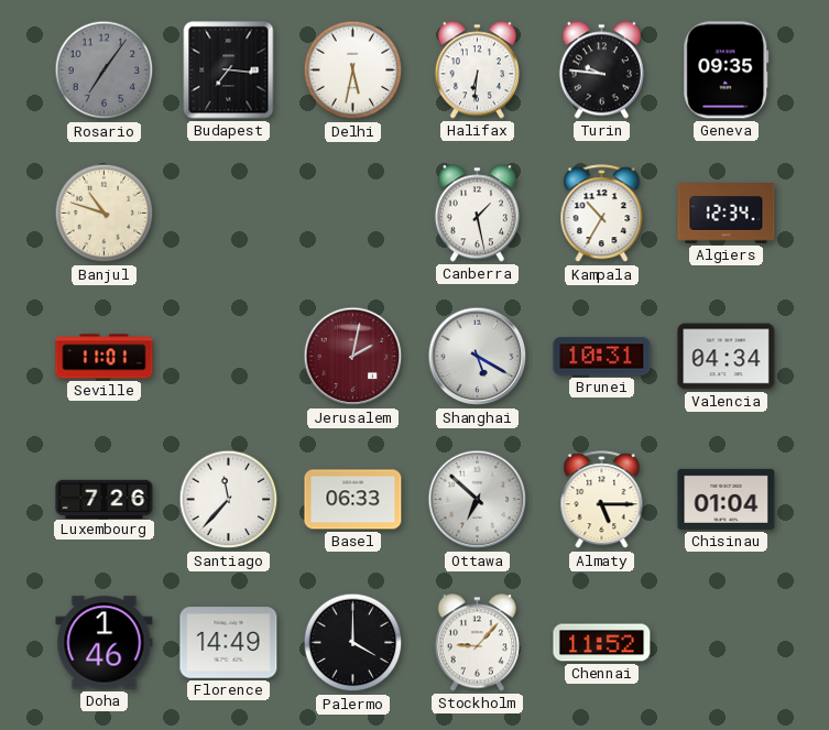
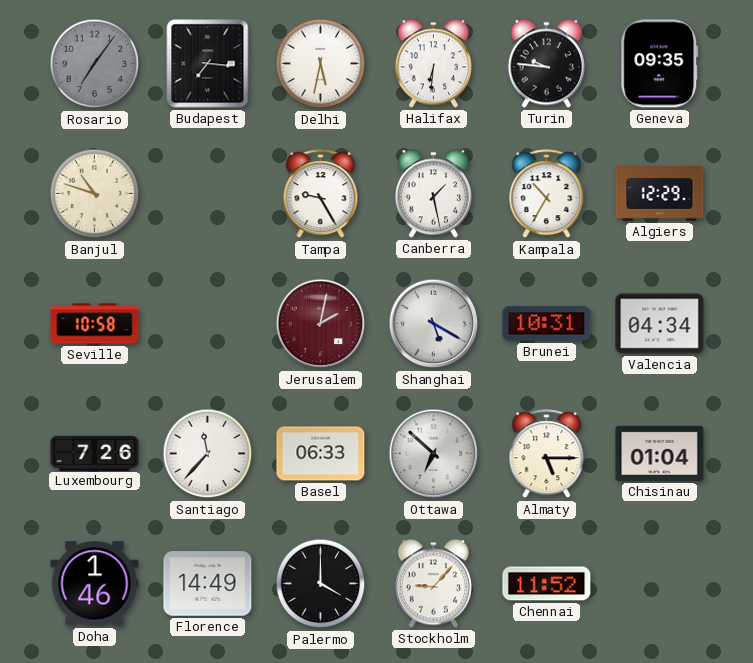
Tampa: none -> 9:25
Algiers: 12:34 -> 12:29
Seville: 11:01 -> 10:58
